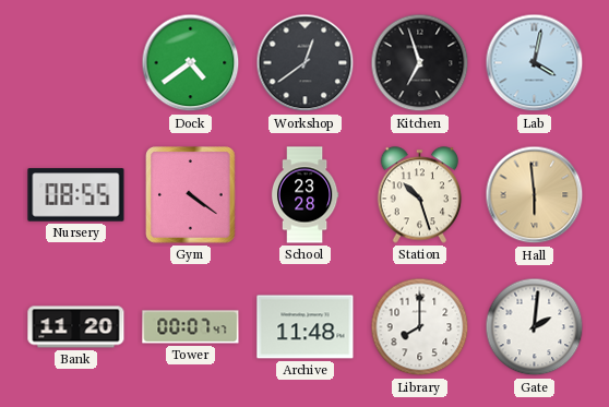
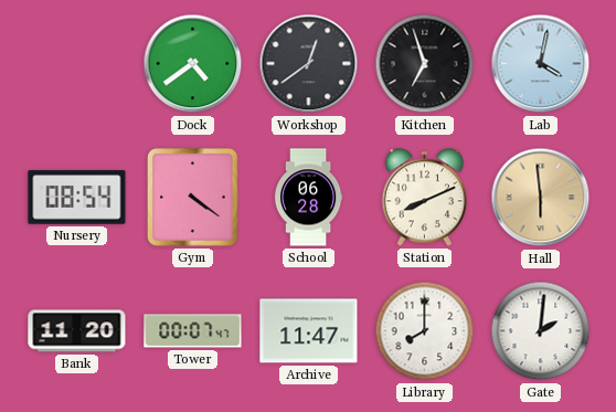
Nursery: 08:55 -> 08:54
School: 23:28 -> 06:28
Station: 10:27 -> 8:11
Archive: 11:48 -> 11:47
